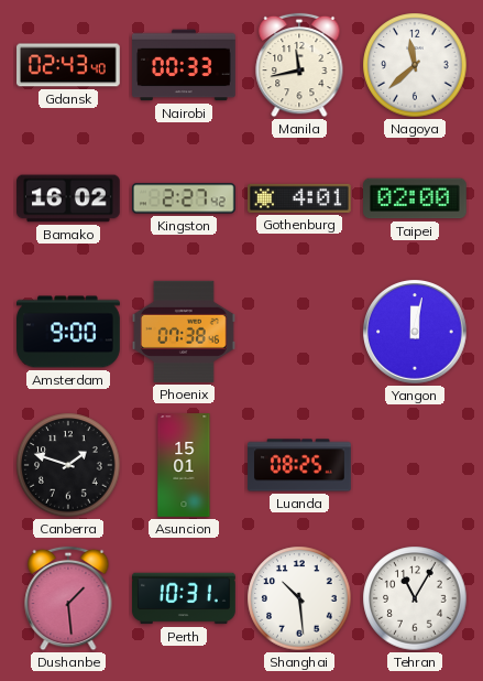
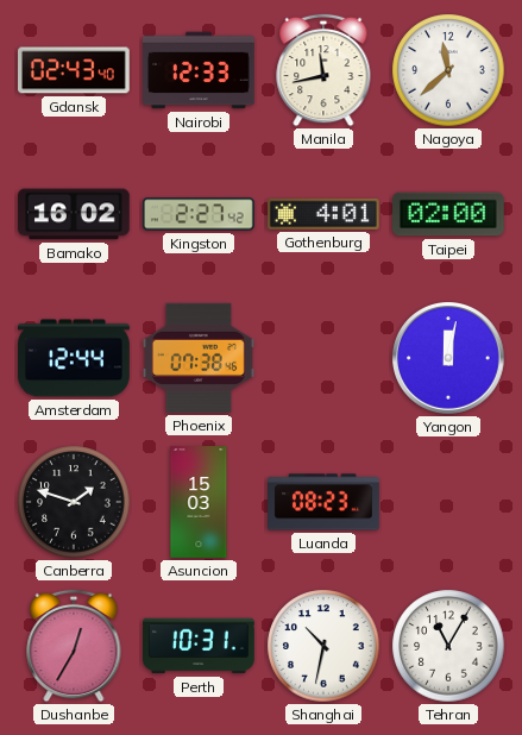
Nairobi: 00:33 -> 12:33
Amsterdam: 9:00 -> 12:44
Asuncion: 15:01 -> 15:03
Luanda: 08:25 -> 08:23
Dushanbe: 1:29 -> 12:35
Shanghai: 10:29 -> 10:32
